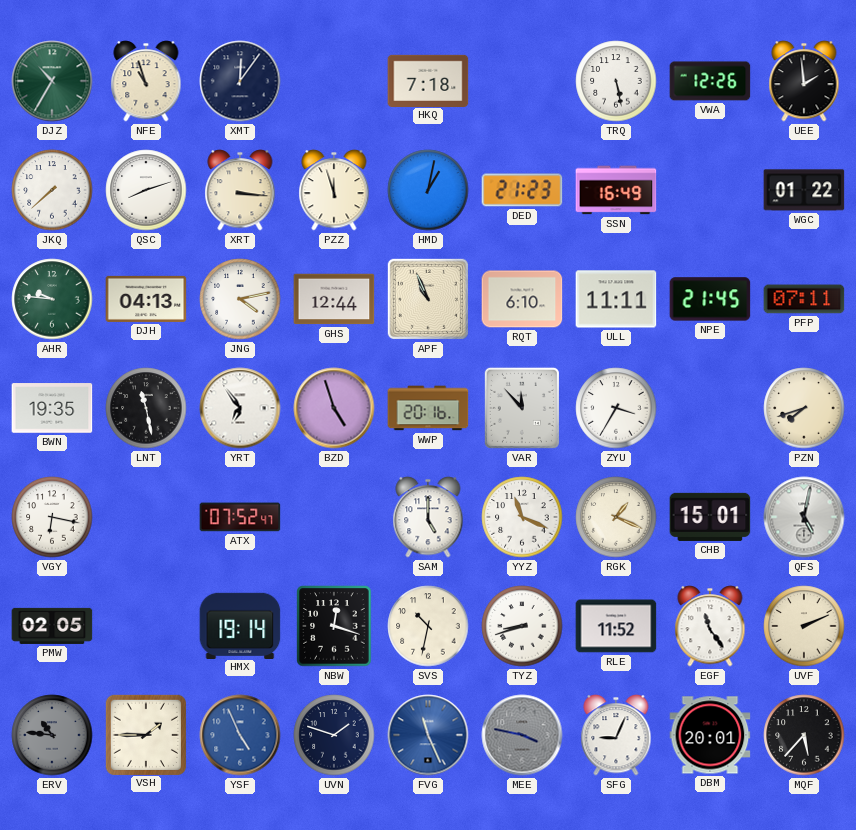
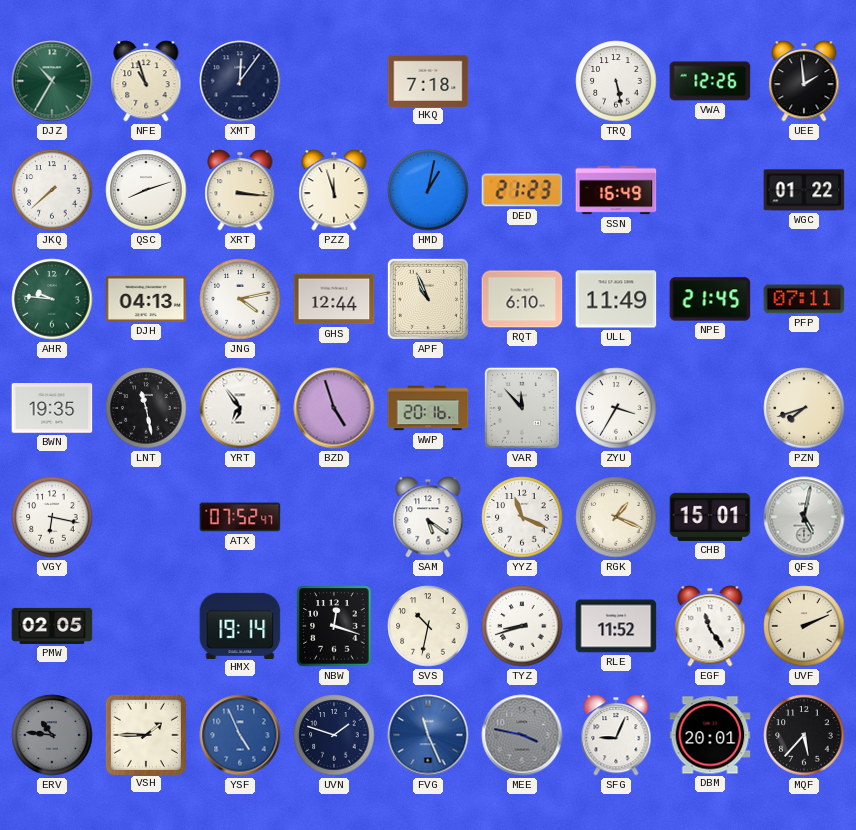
ULL: 11:11 -> 11:49
SAM: 5:00 -> 5:21
